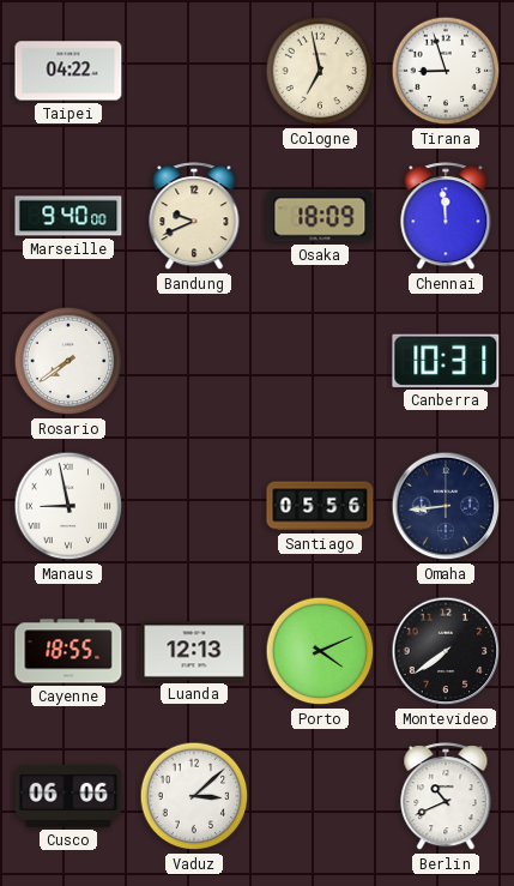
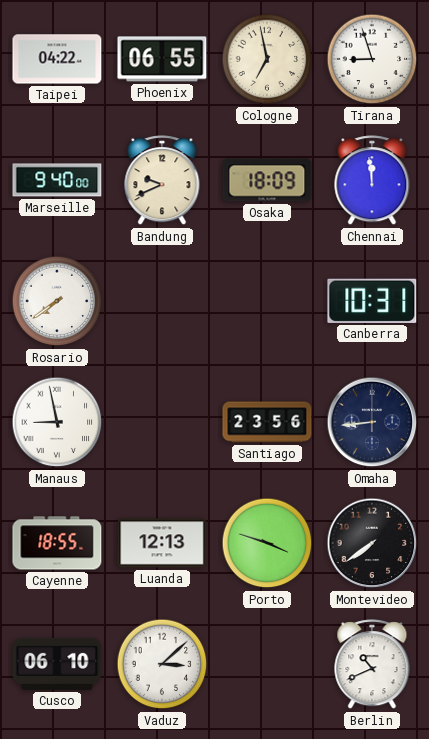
Phoenix: none -> 06:55
Santiago: 05:56 -> 23:56
Porto: 4:11 -> 3:48
Cusco: 06:06 -> 06:10
